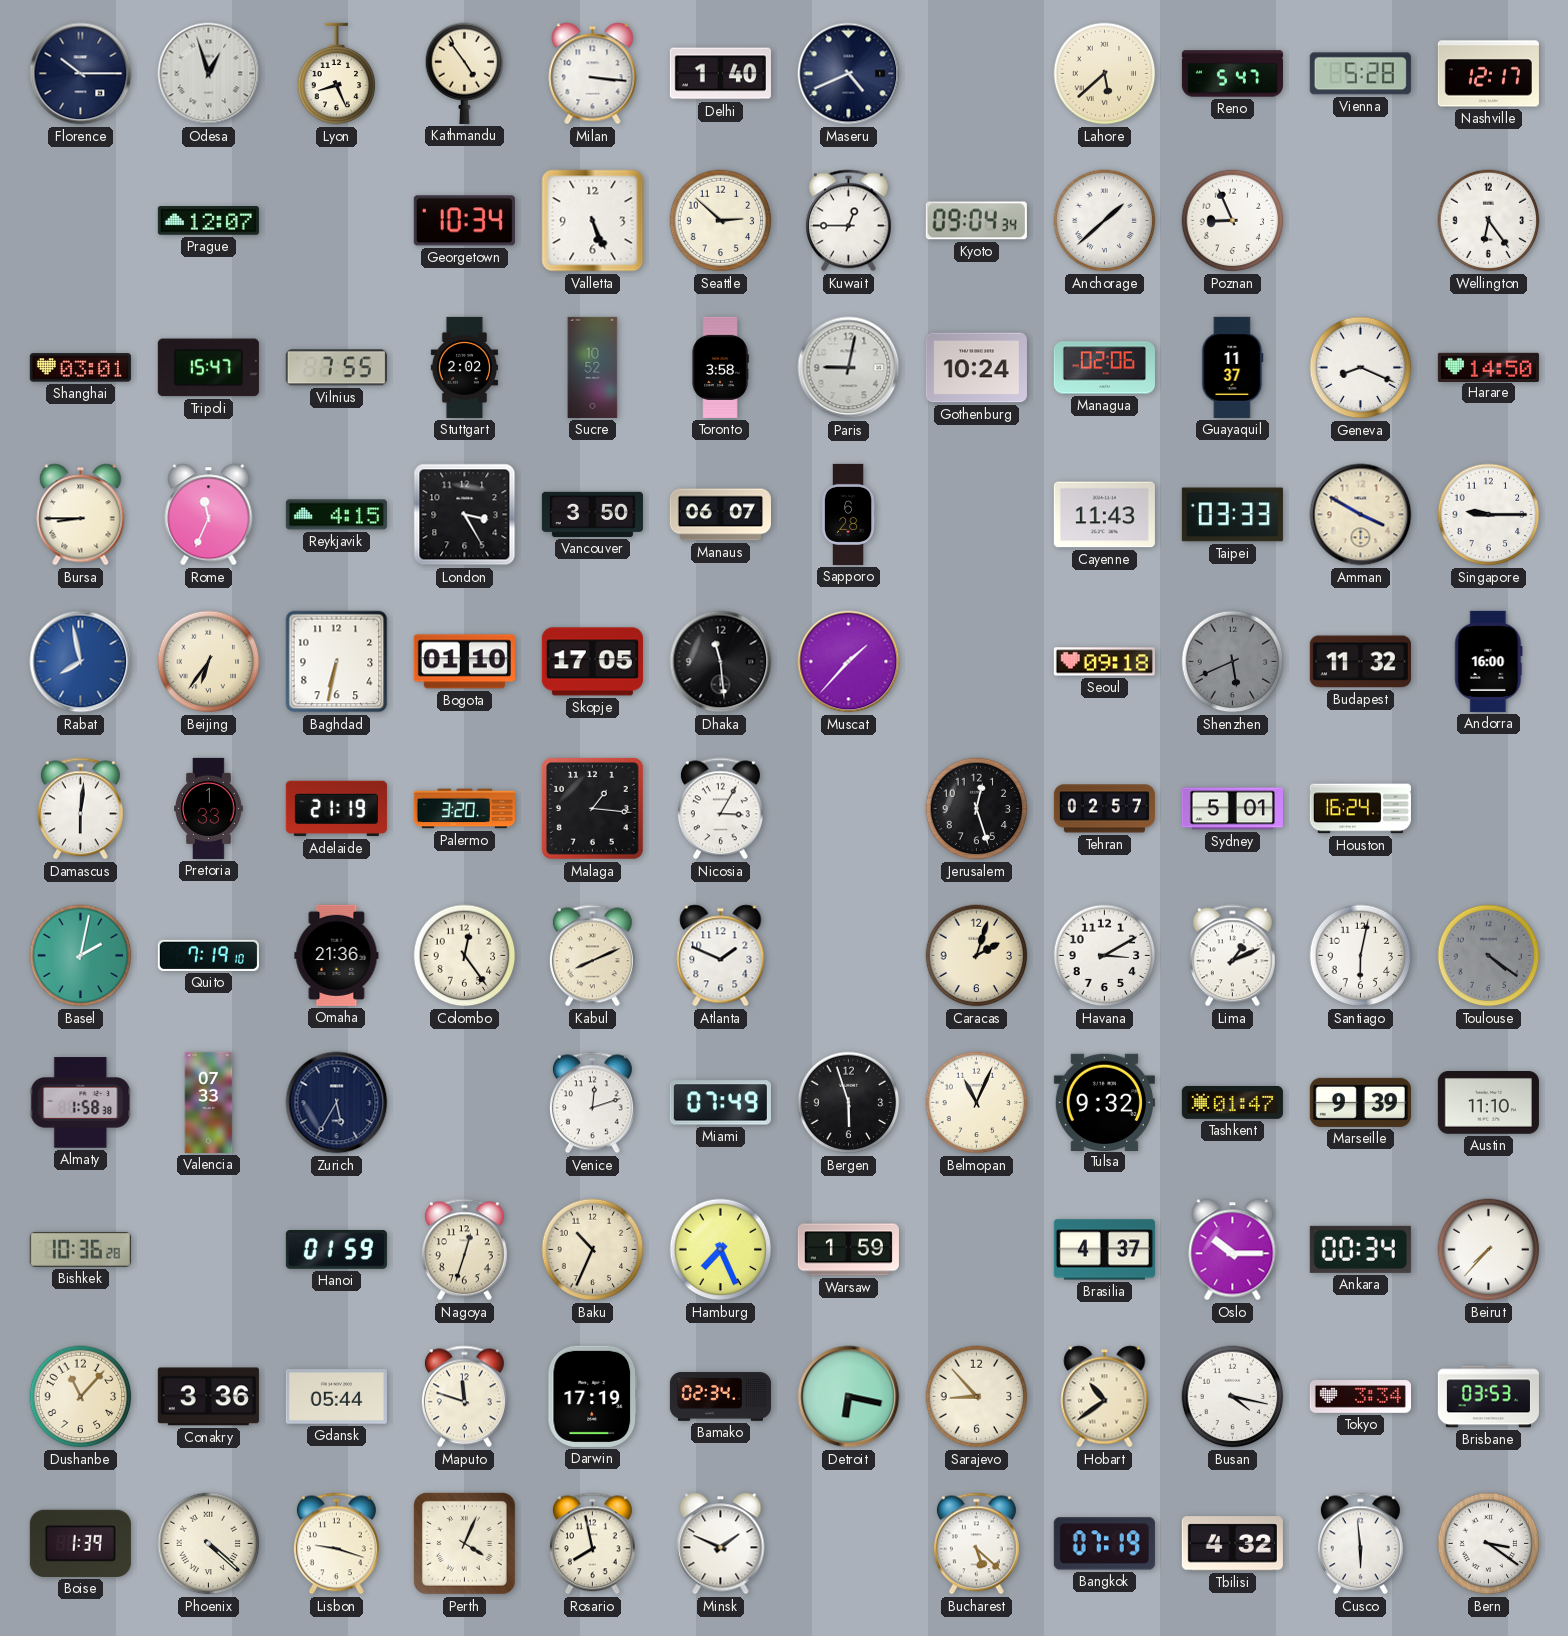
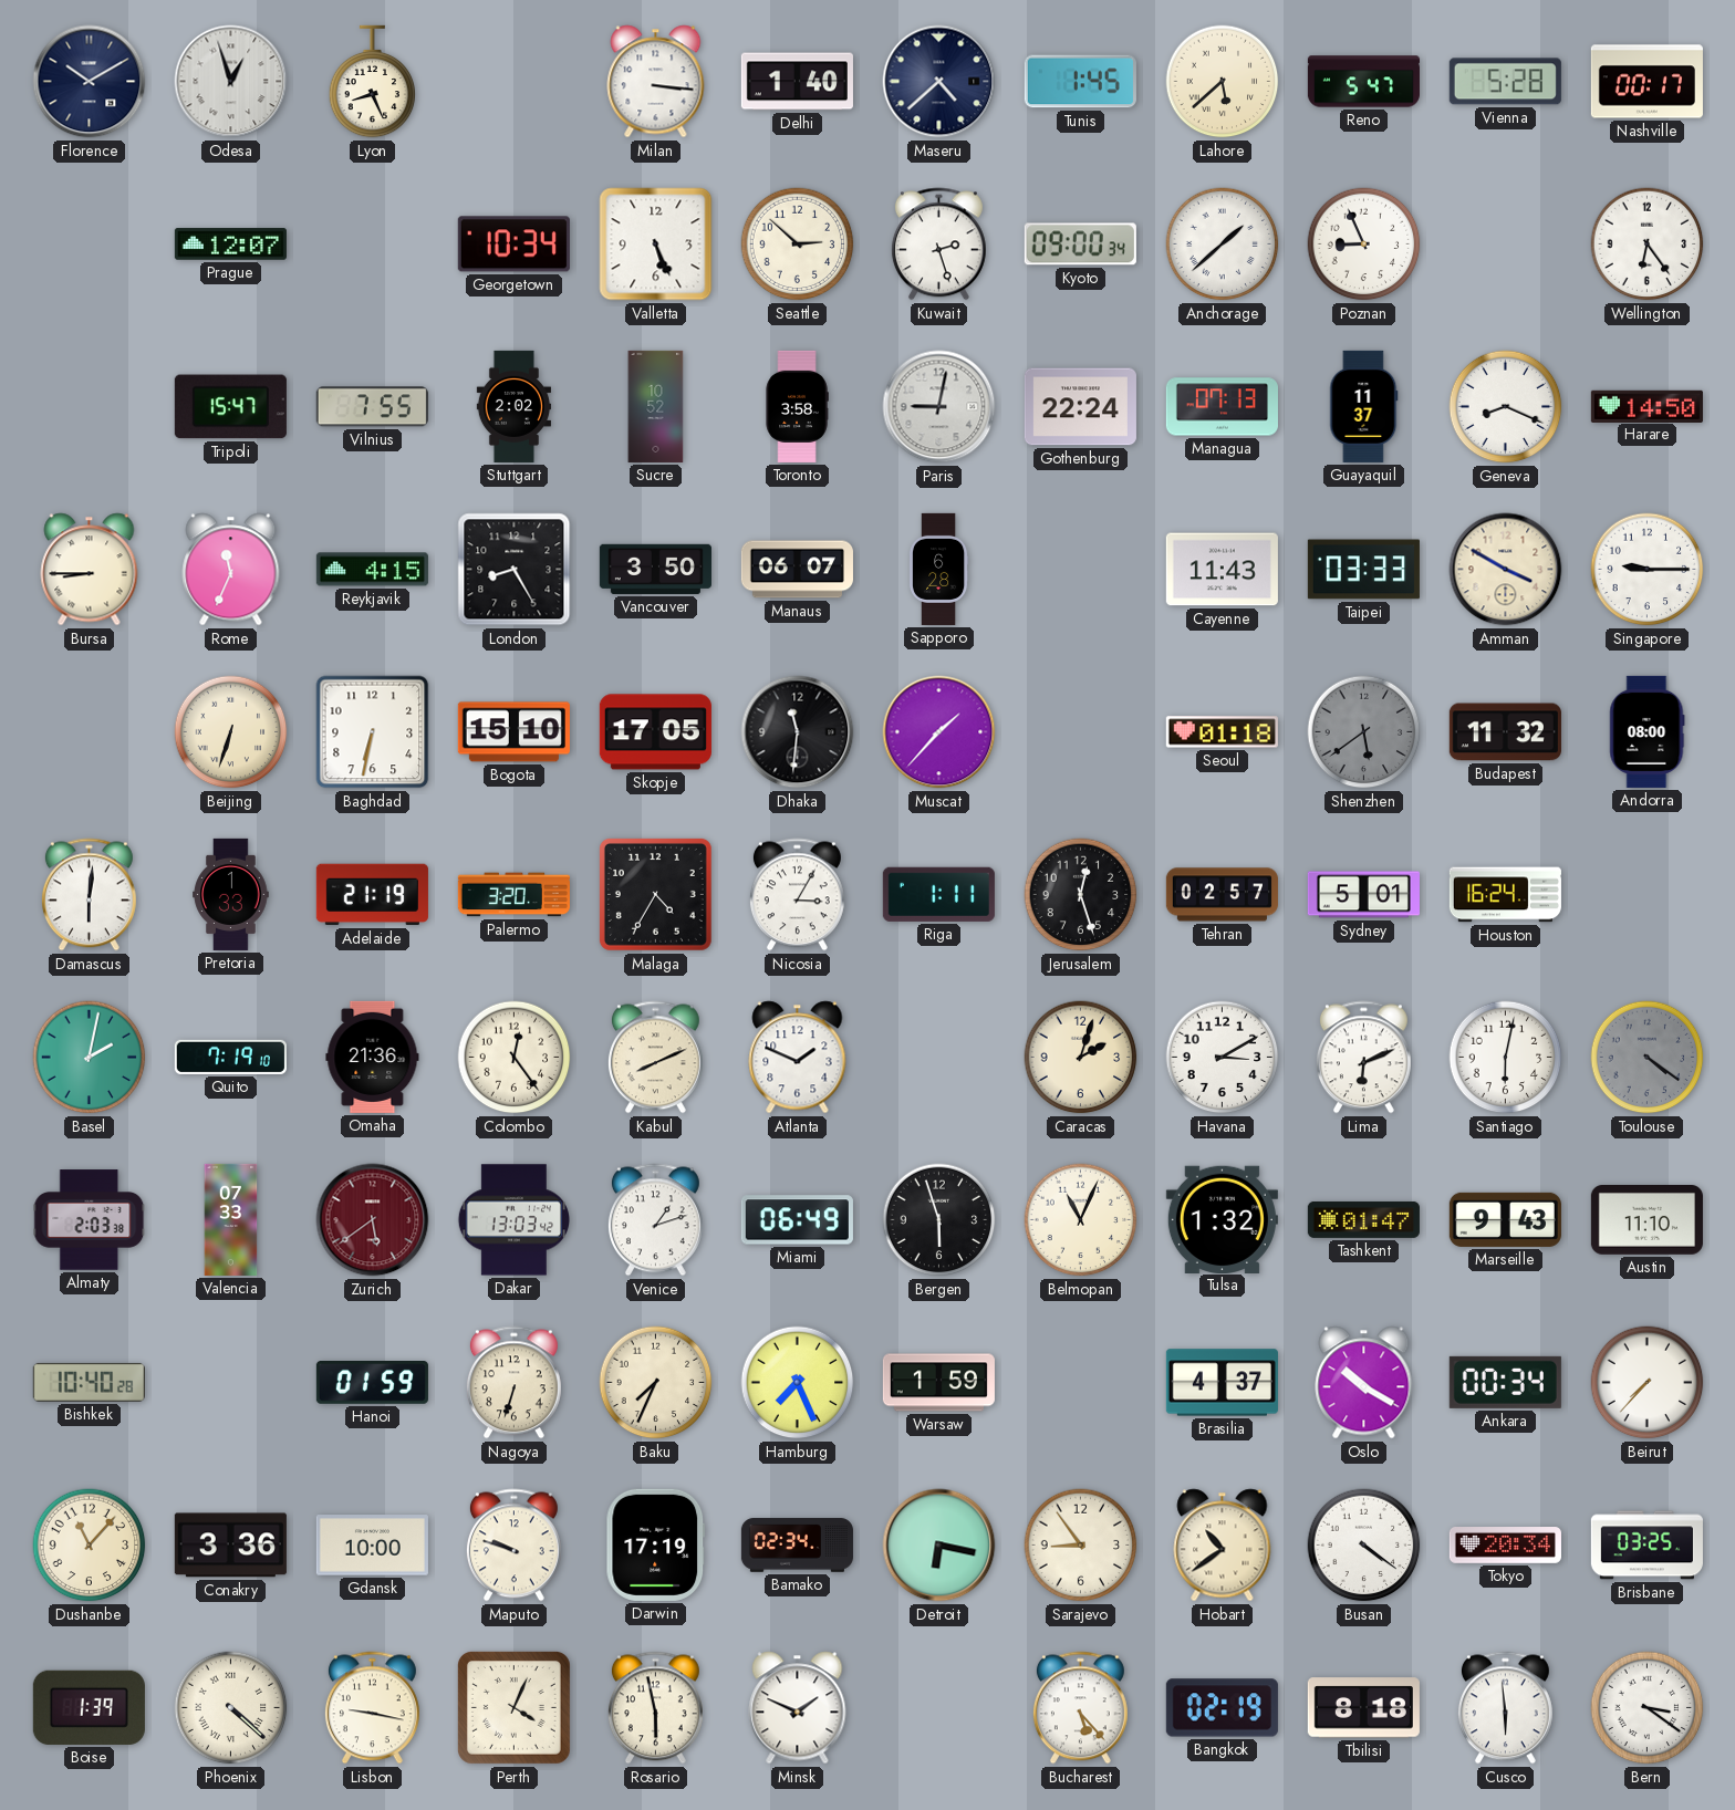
Florence: 10:15 -> 10:10
Kathmandu: 4:54 -> none
Maseru: 4:41 -> 4:38
Tunis: none -> 1:45
Nashville: 12:17 -> 00:17
Kuwait: 12:45 -> 2:27
Kyoto: 09:04 -> 09:00
Shanghai: 03:01 -> none
Gothenburg: 10:24 -> 22:24
Managua: 02:06 -> 07:13
London: 3:25 -> 8:25
Rabat: 7:58 -> none
Beijing: 6:36 -> 6:33
Bogota: 01:10 -> 15:10
Dhaka: 11:29 -> 11:31
Seoul: 09:18 -> 01:18
Shenzhen: 5:41 -> 5:39
Andorra: 16:00 -> 08:00
Malaga: 1:16 -> 4:35
Riga: none -> 1:11
Lima: 1:11 -> 6:11
Almaty: 1:58 -> 2:03
Zurich: 5:35 -> 5:39
Zurich dial: navy -> burgundy
Dakar: none -> 13:03
Venice: 12:12 -> 1:12
Miami: 07:49 -> 06:49
Tulsa: 9:32 -> 1:32
Marseille: 9:39 -> 9:43
Bishkek: 10:36 -> 10:40
Nagoya: 12:33 -> 6:33
Baku: 10:34 -> 7:34
Oslo: 10:15 -> 10:20
Gdansk: 05:44 -> 10:00
Maputo: 11:48 -> 9:48
Sarajevo: 8:53 -> 8:54
Busan: 4:17 -> 4:21
Tokyo: 3:34 -> 20:34
Brisbane: 03:53 -> 03:25
Lisbon: 9:18 -> 9:17
Rosario: 7:58 -> 5:58
Bucharest: 5:22 -> 5:23
Bangkok: 07:19 -> 02:19
Tbilisi: 4:32 -> 8:18
